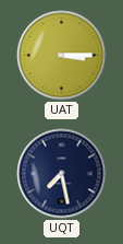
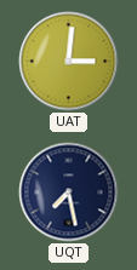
UAT: 3:15 -> 3:01
